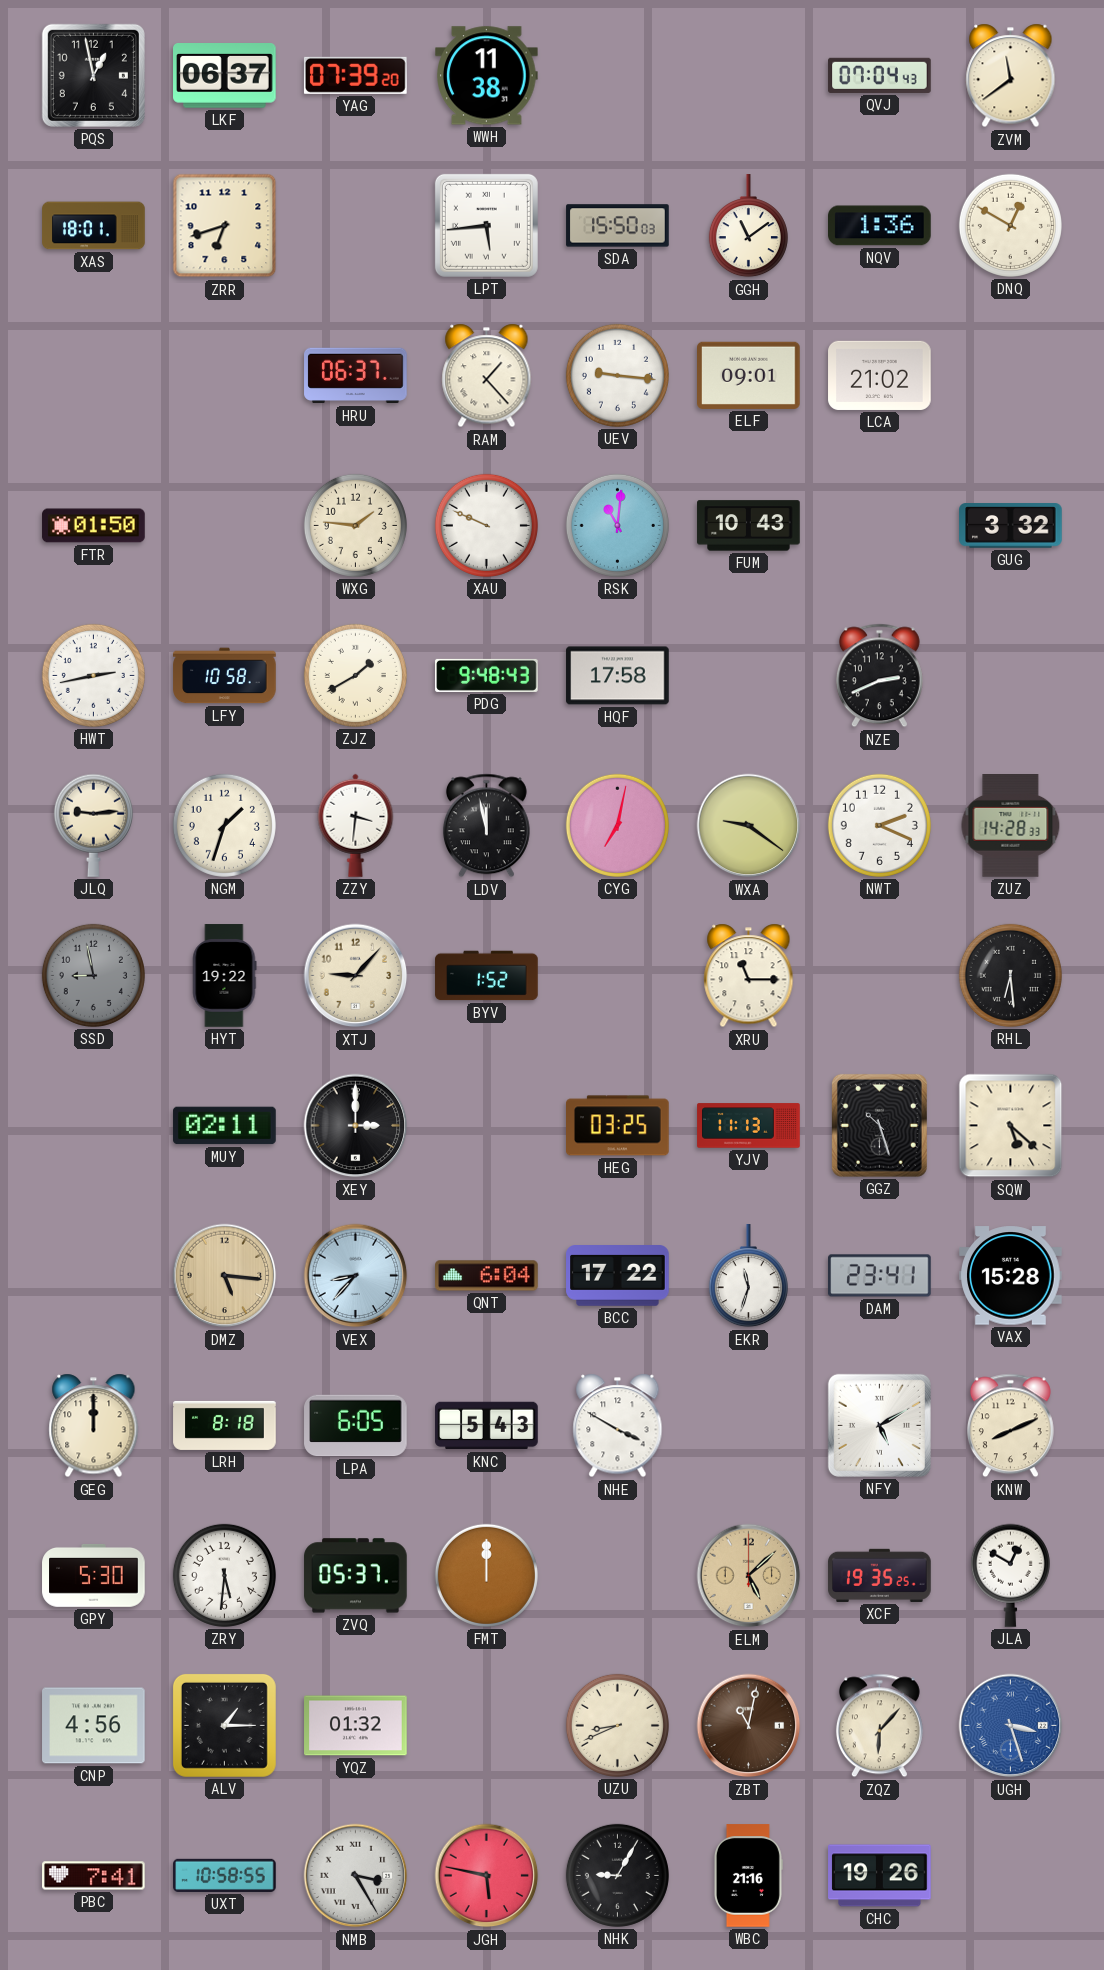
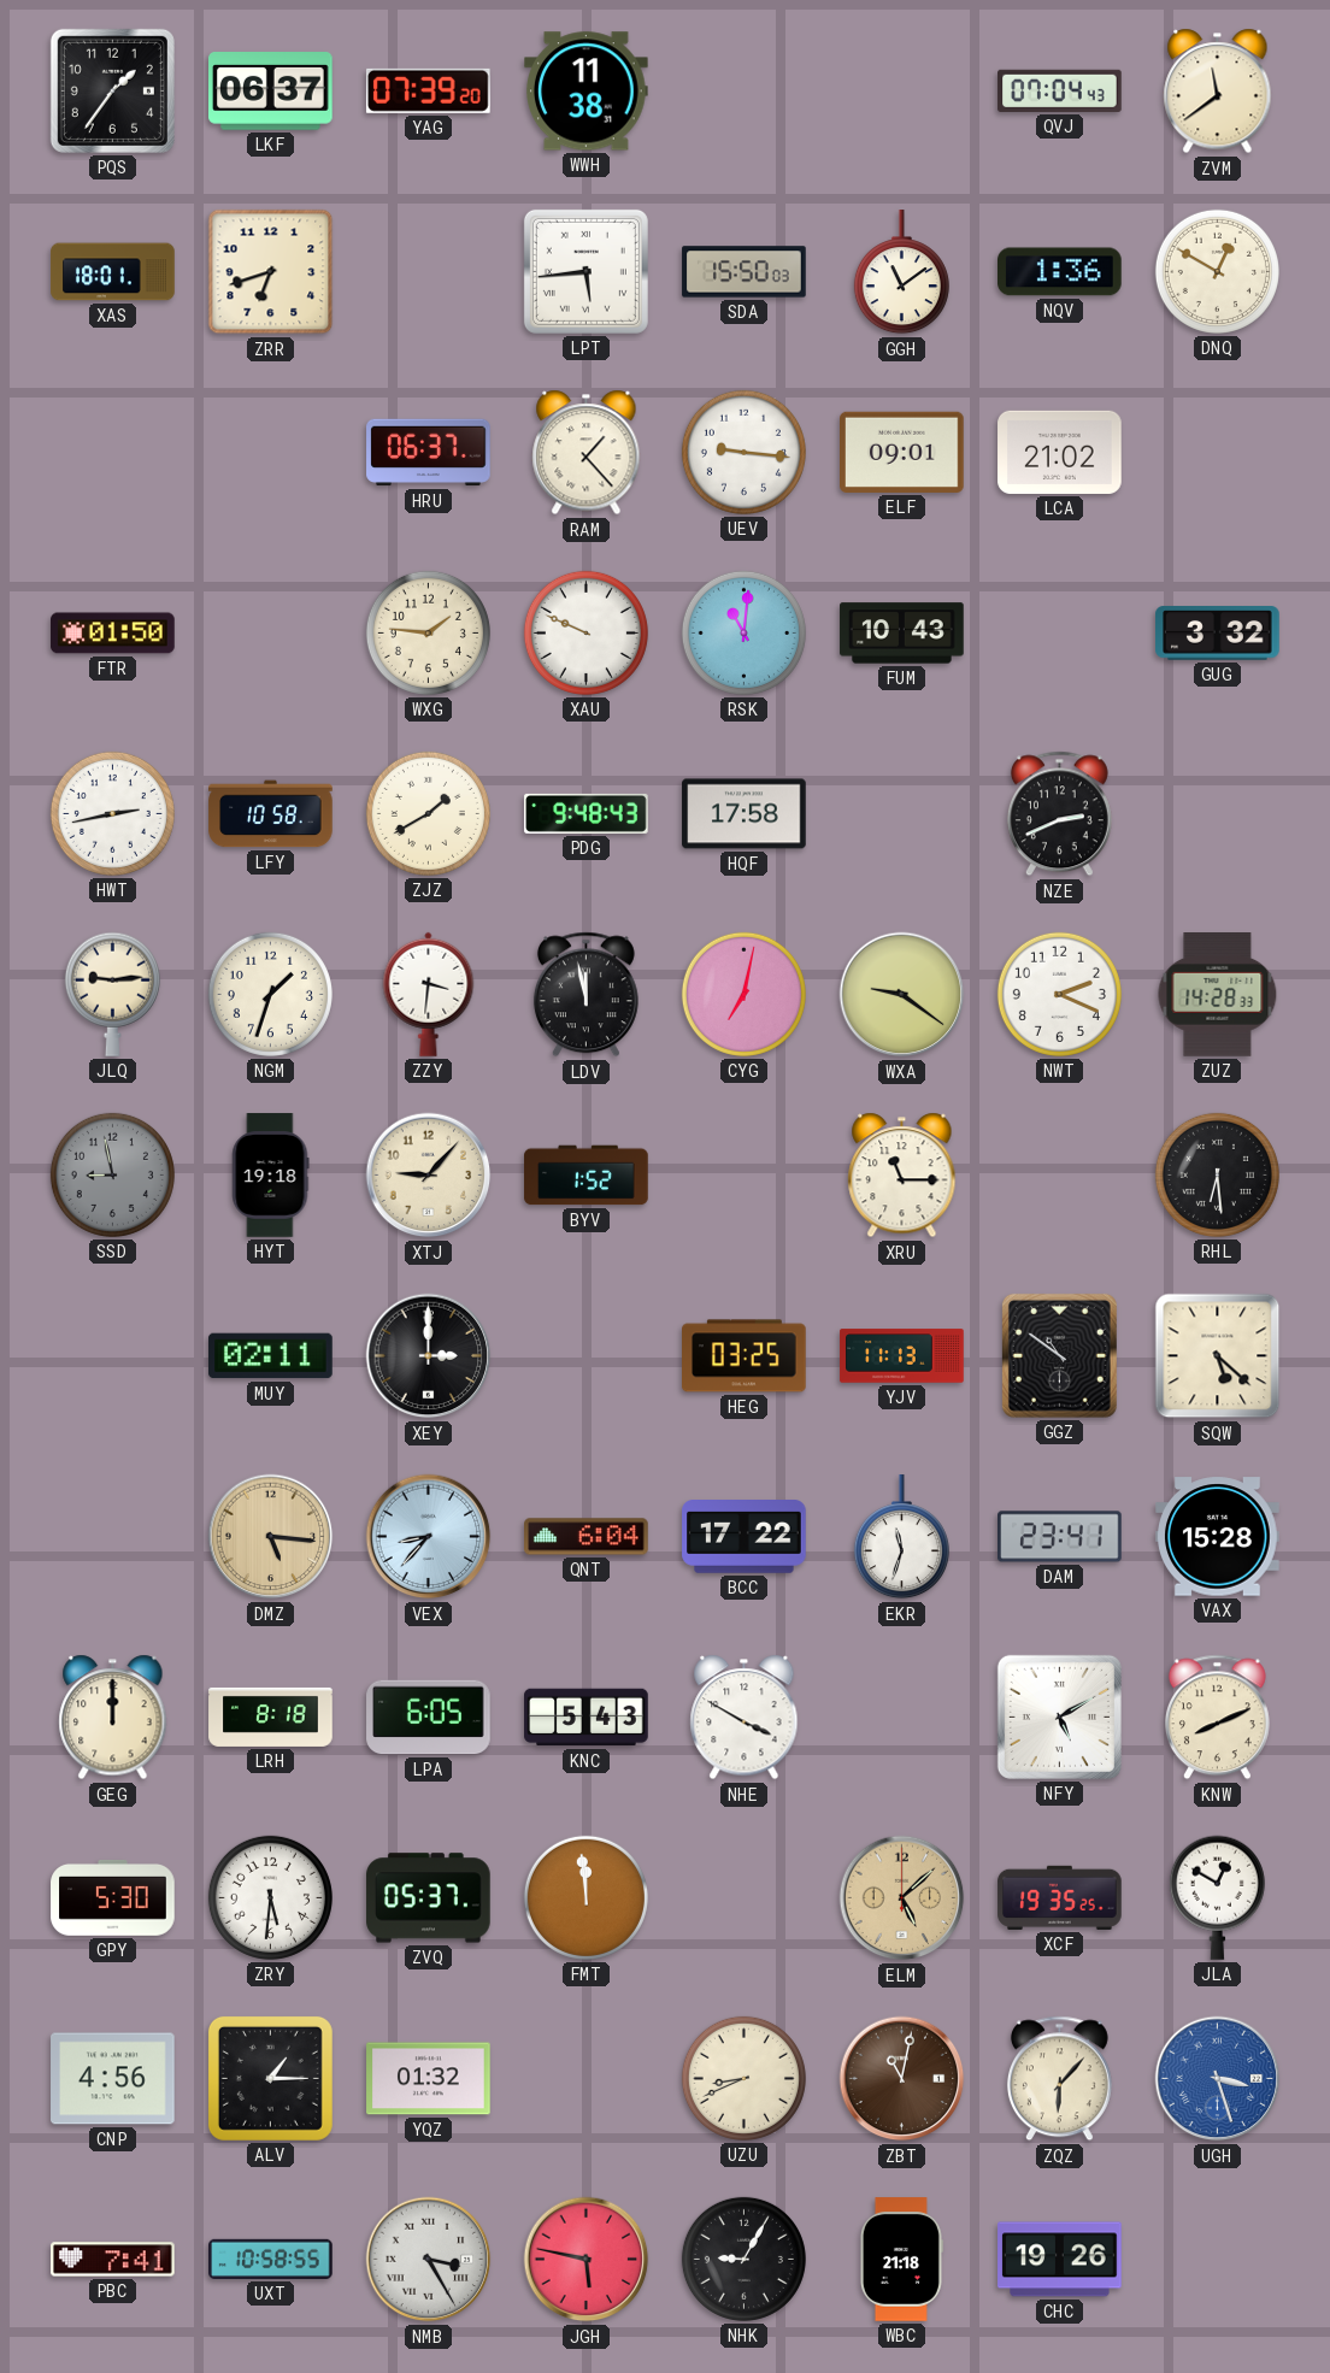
PQS: 12:58 -> 1:36
HYT: 19:22 -> 19:18
GGZ: 10:27 -> 10:51
FMT: 12:00 -> 11:59
WBC: 21:16 -> 21:18
